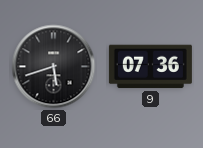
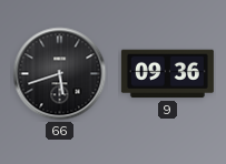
9: 07:36 -> 09:36
